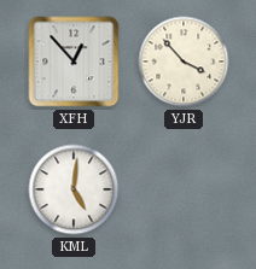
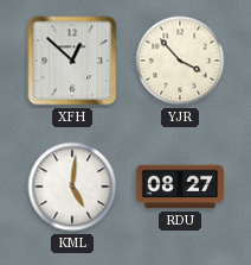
XFH: 12:53 -> 12:52
RDU: none -> 08:27
